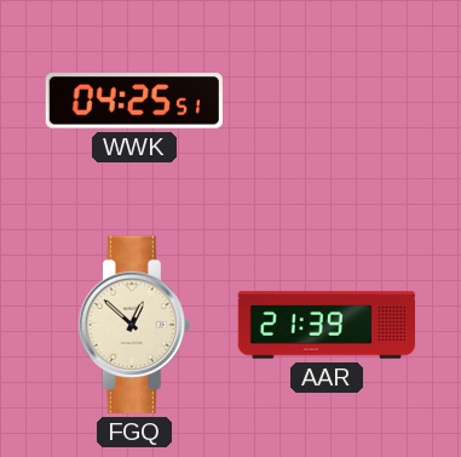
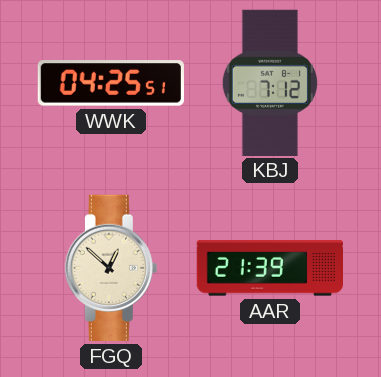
KBJ: none -> 7:12
